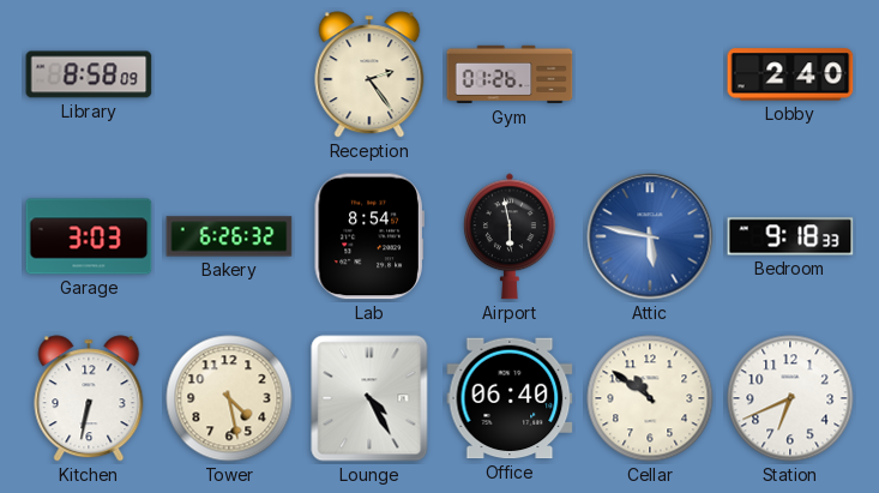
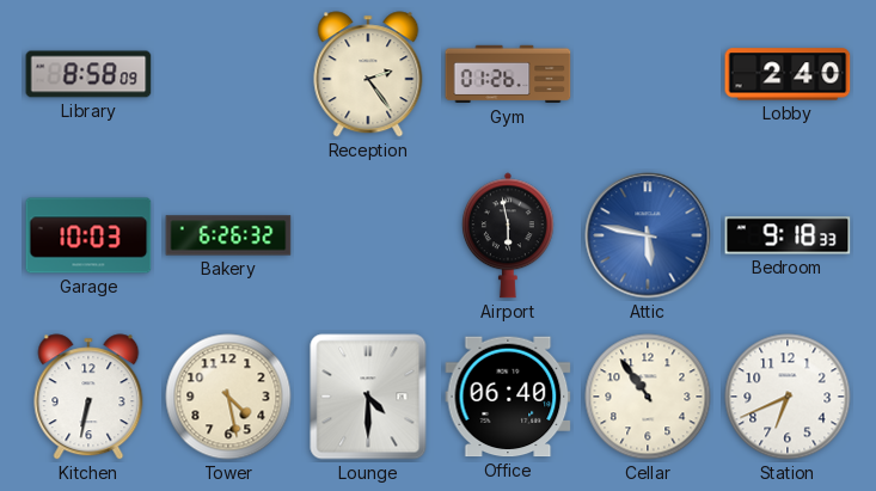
Garage: 3:03 -> 10:03
Lab: 8:54 -> none
Lounge: 4:25 -> 4:30
Cellar: 10:51 -> 10:54
